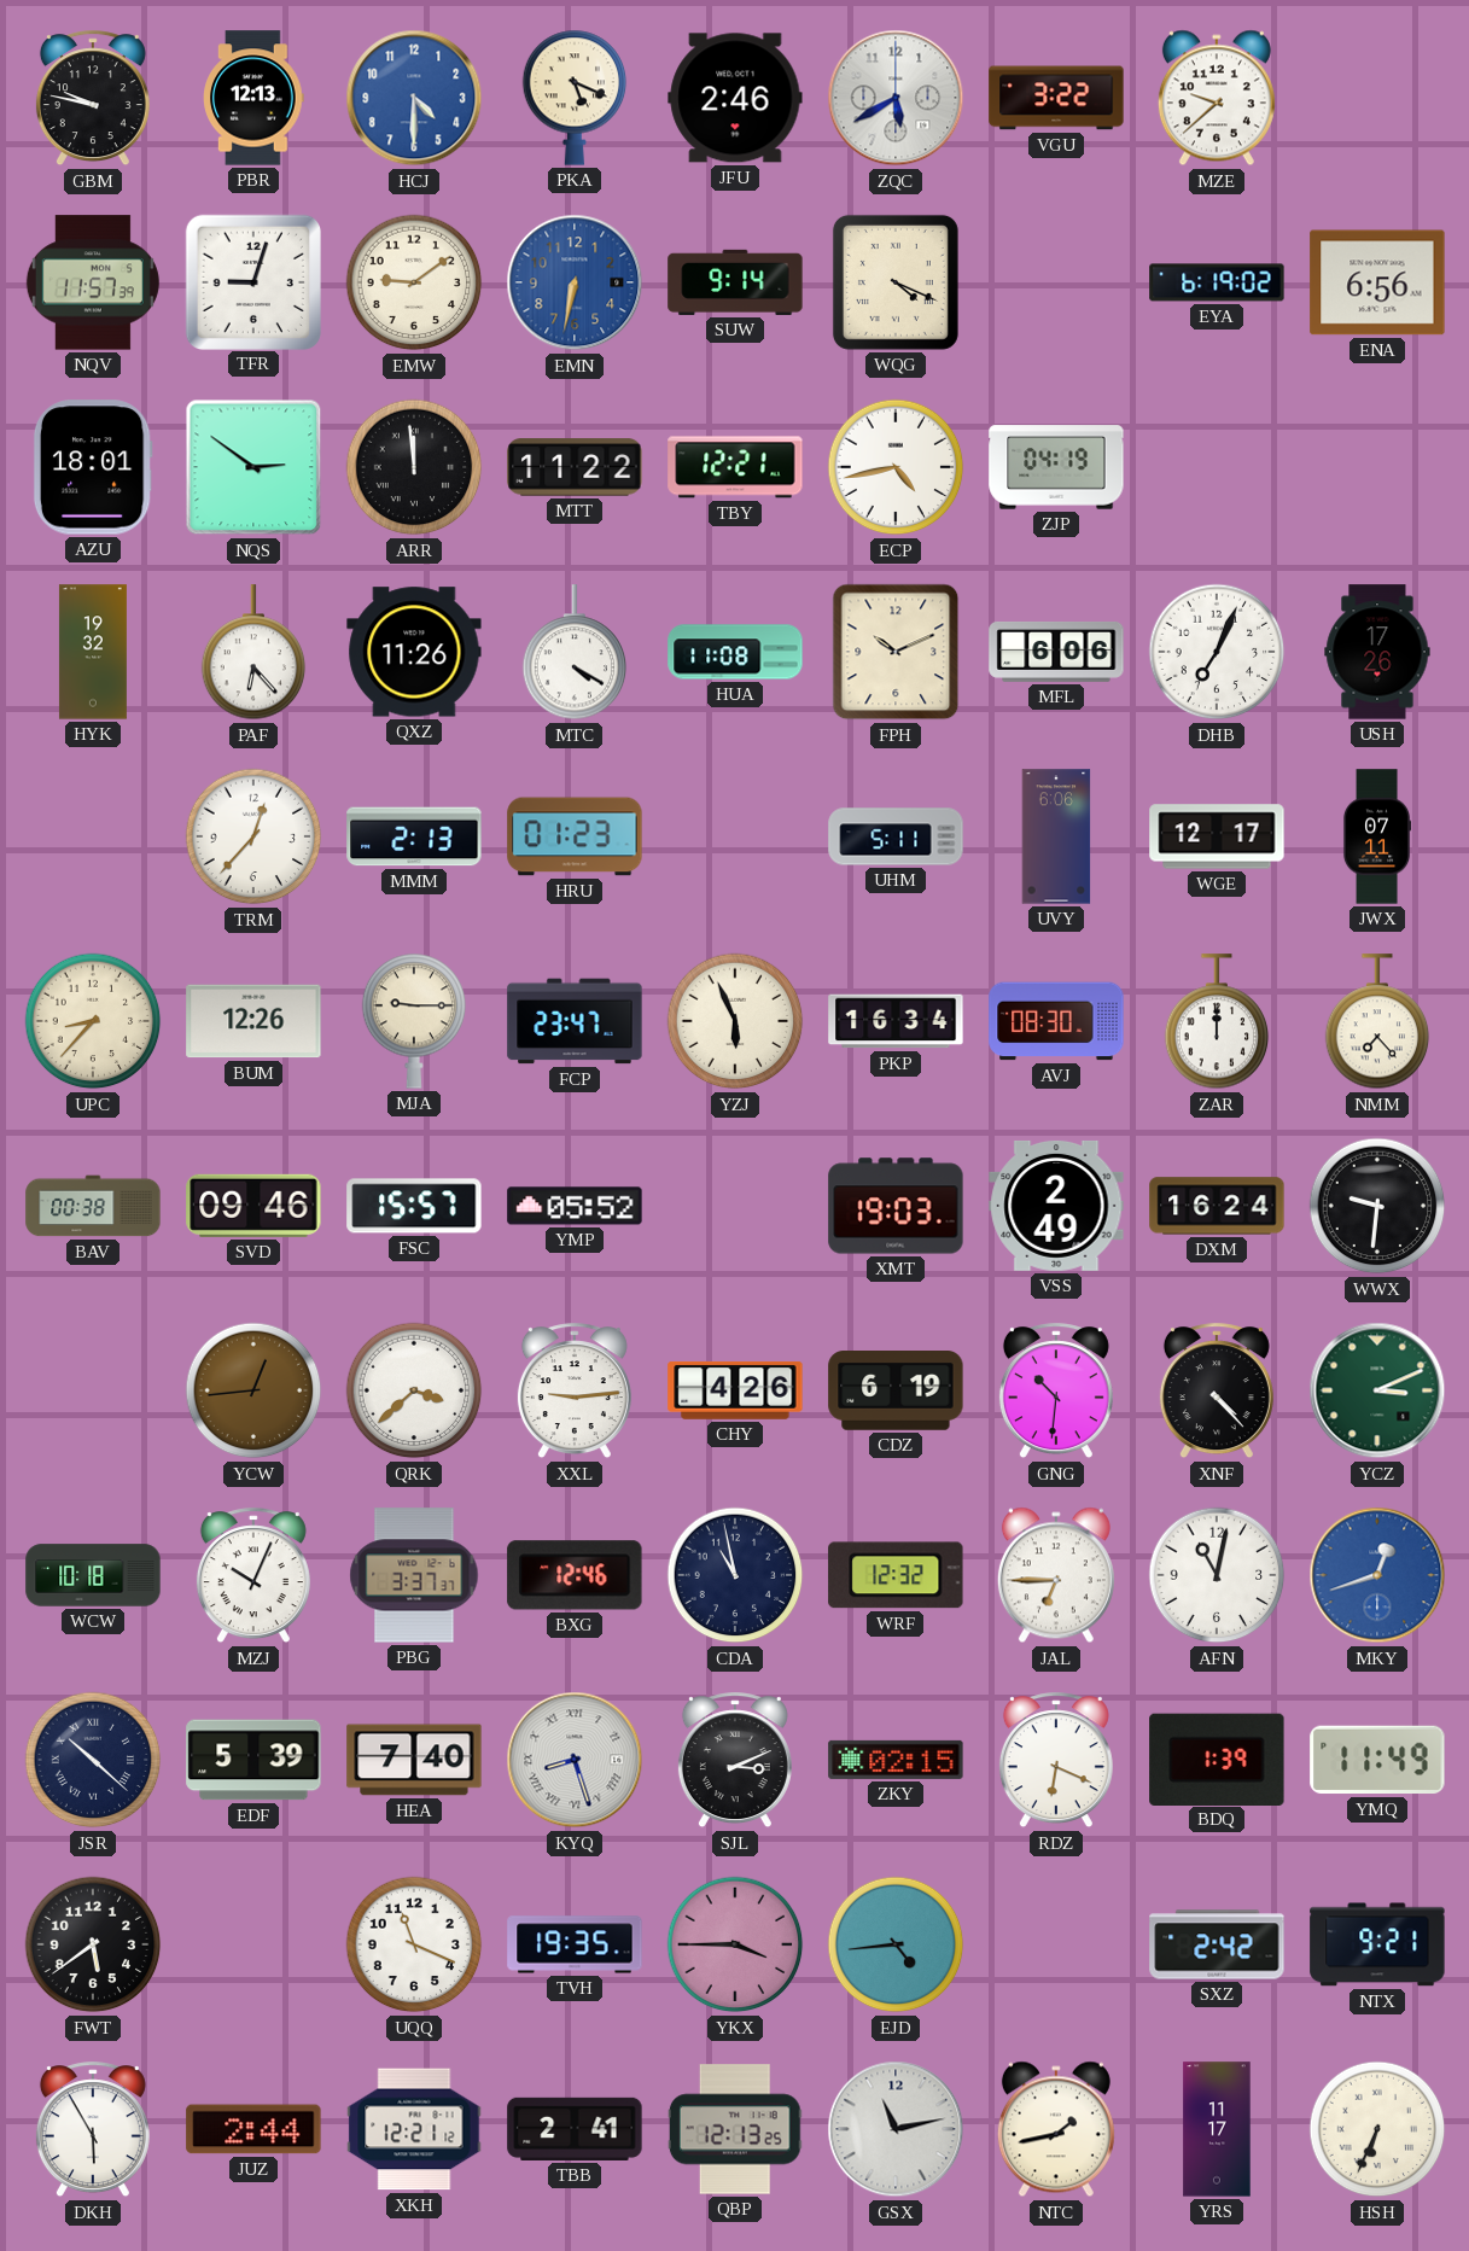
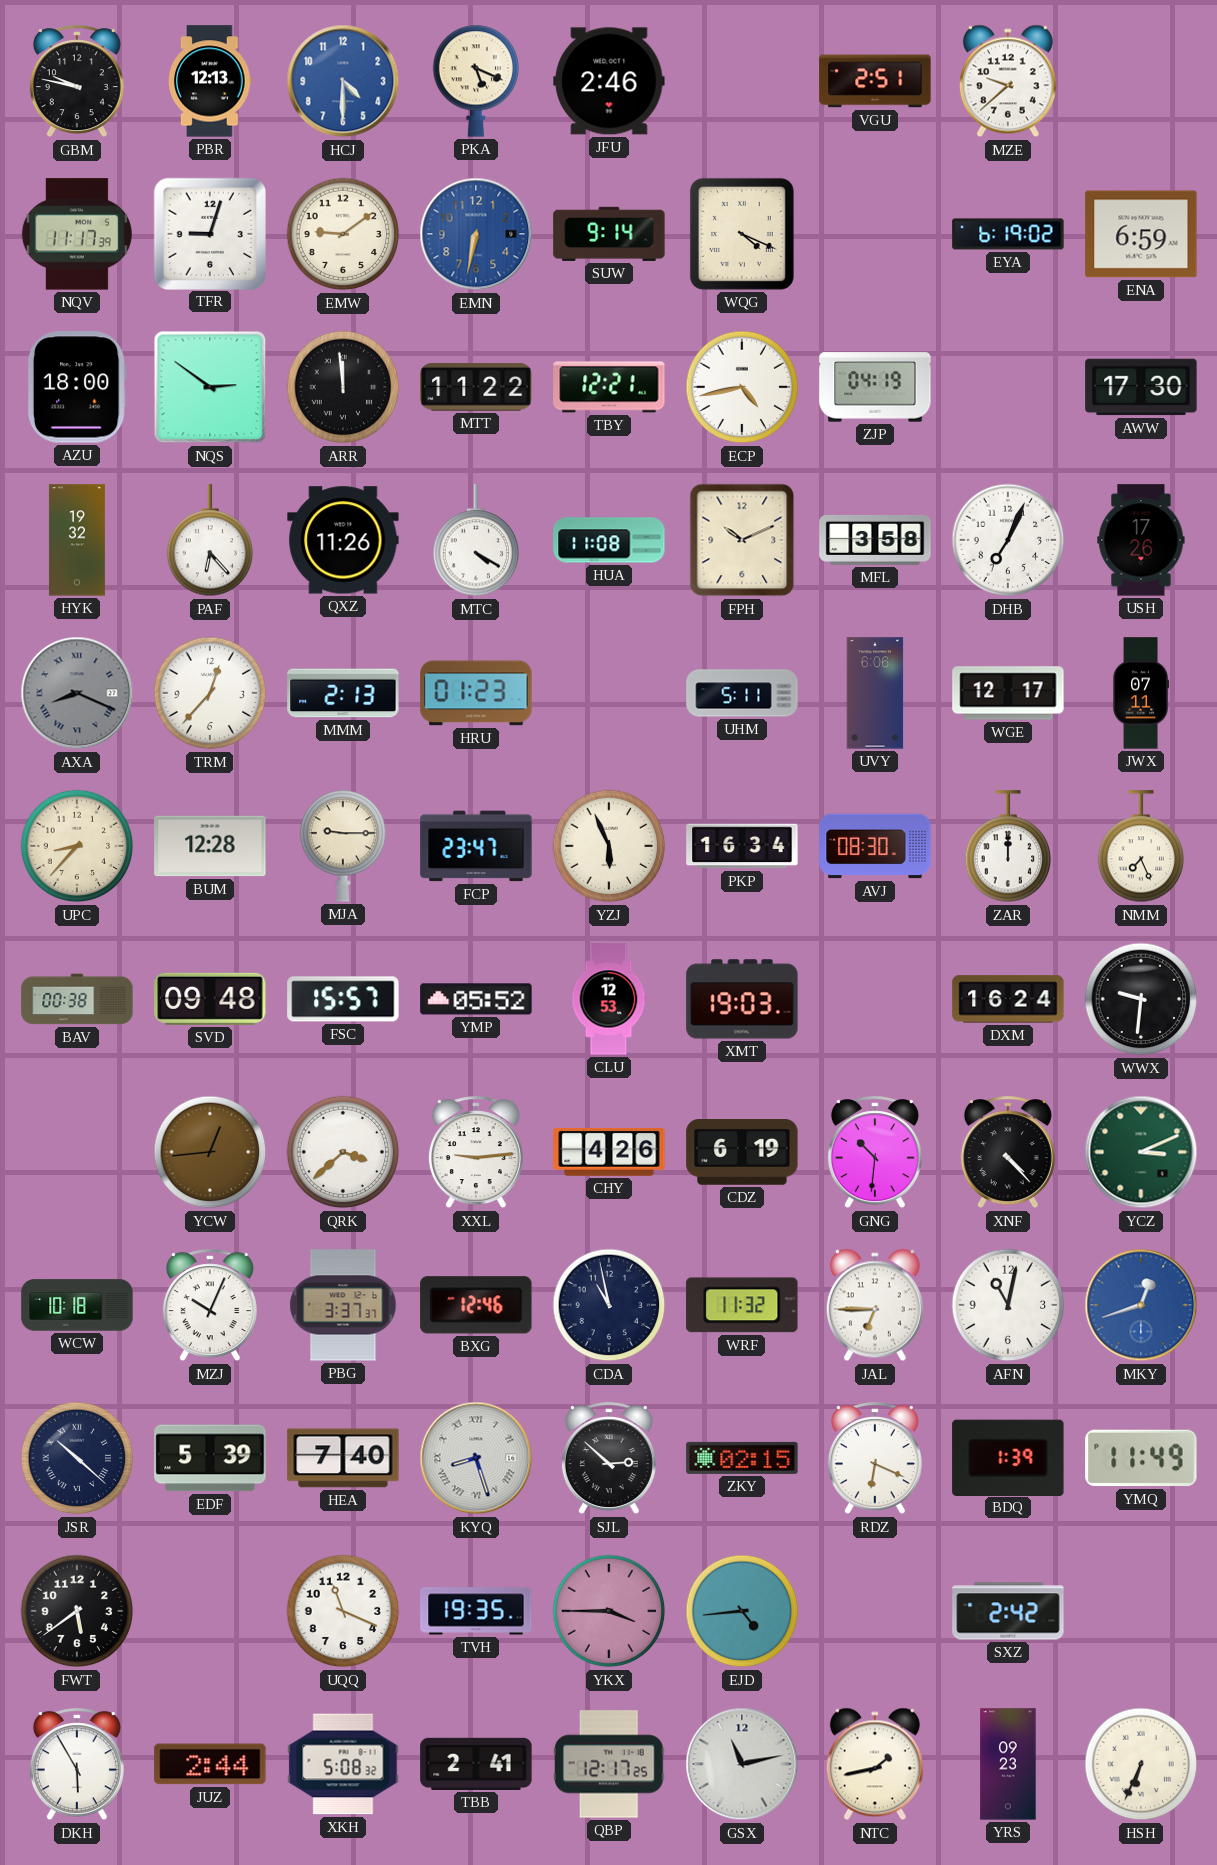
ZQC: 5:40 -> none
VGU: 3:22 -> 2:51
NQV: 11:57 -> 11:17
ENA: 6:56 -> 6:59
AZU: 18:01 -> 18:00
AWW: none -> 17:30
MFL: 6:06 -> 3:58
AXA: none -> 8:19
BUM: 12:26 -> 12:28
NMM: 7:23 -> 7:26
SVD: 09:46 -> 09:48
CLU: none -> 12:53
VSS: 2:49 -> none
WRF: 12:32 -> 11:32
SJL: 3:11 -> 2:52
NTX: 9:21 -> none
XKH: 12:21 -> 5:08
QBP: 12:13 -> 12:17
YRS: 11:17 -> 09:23
